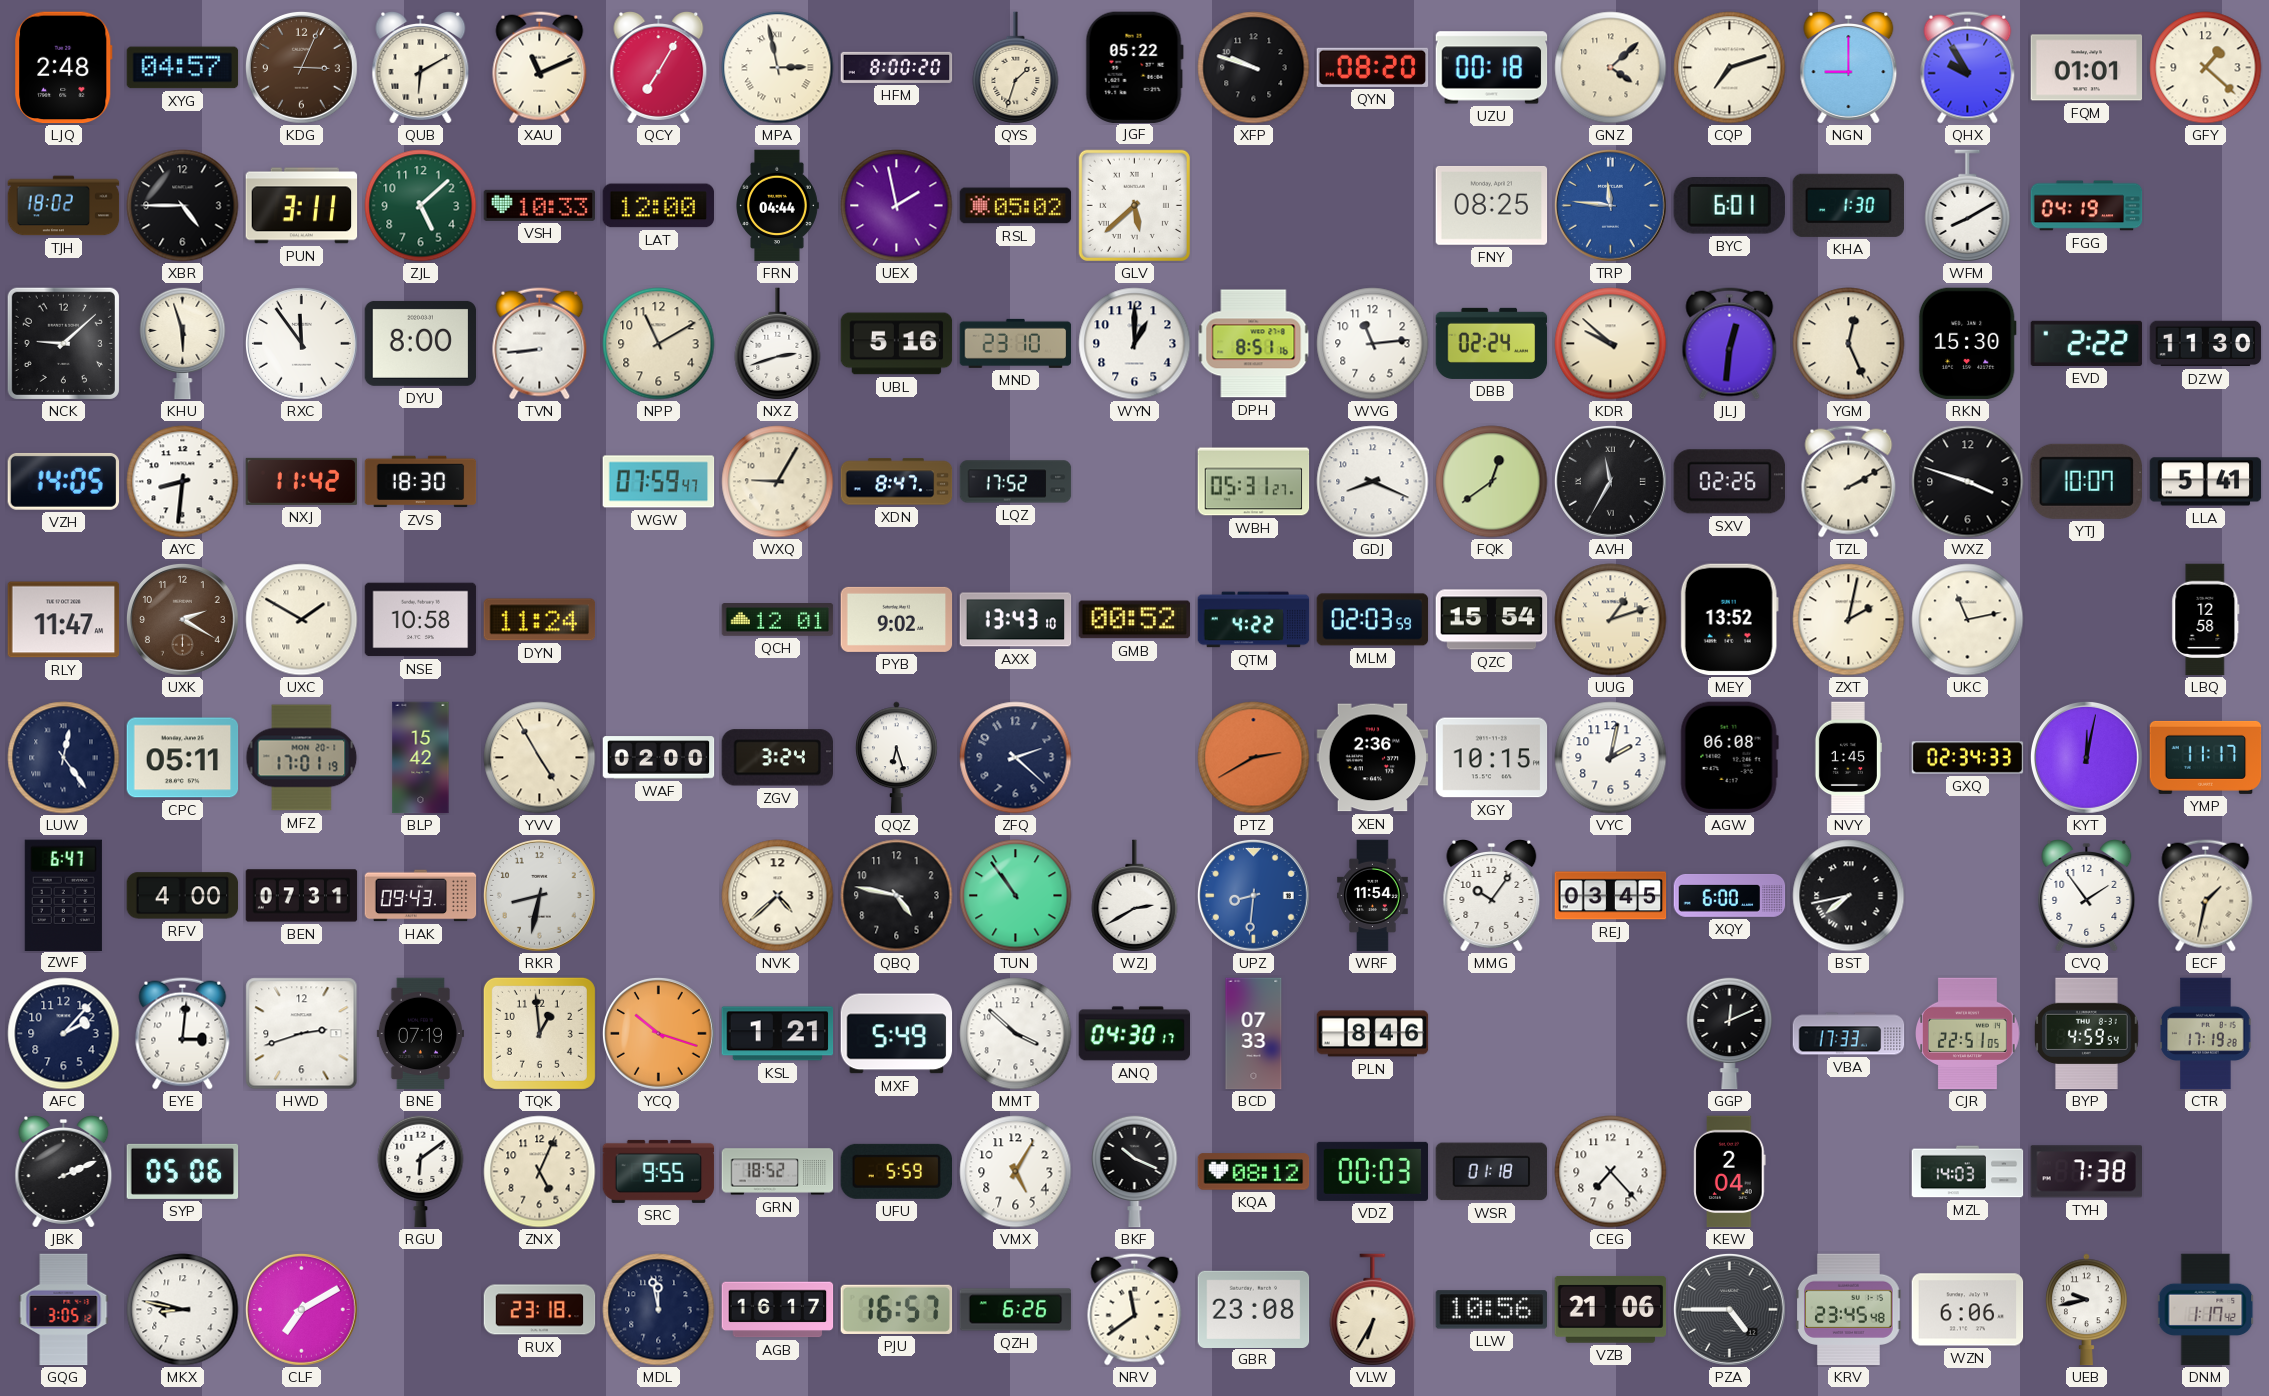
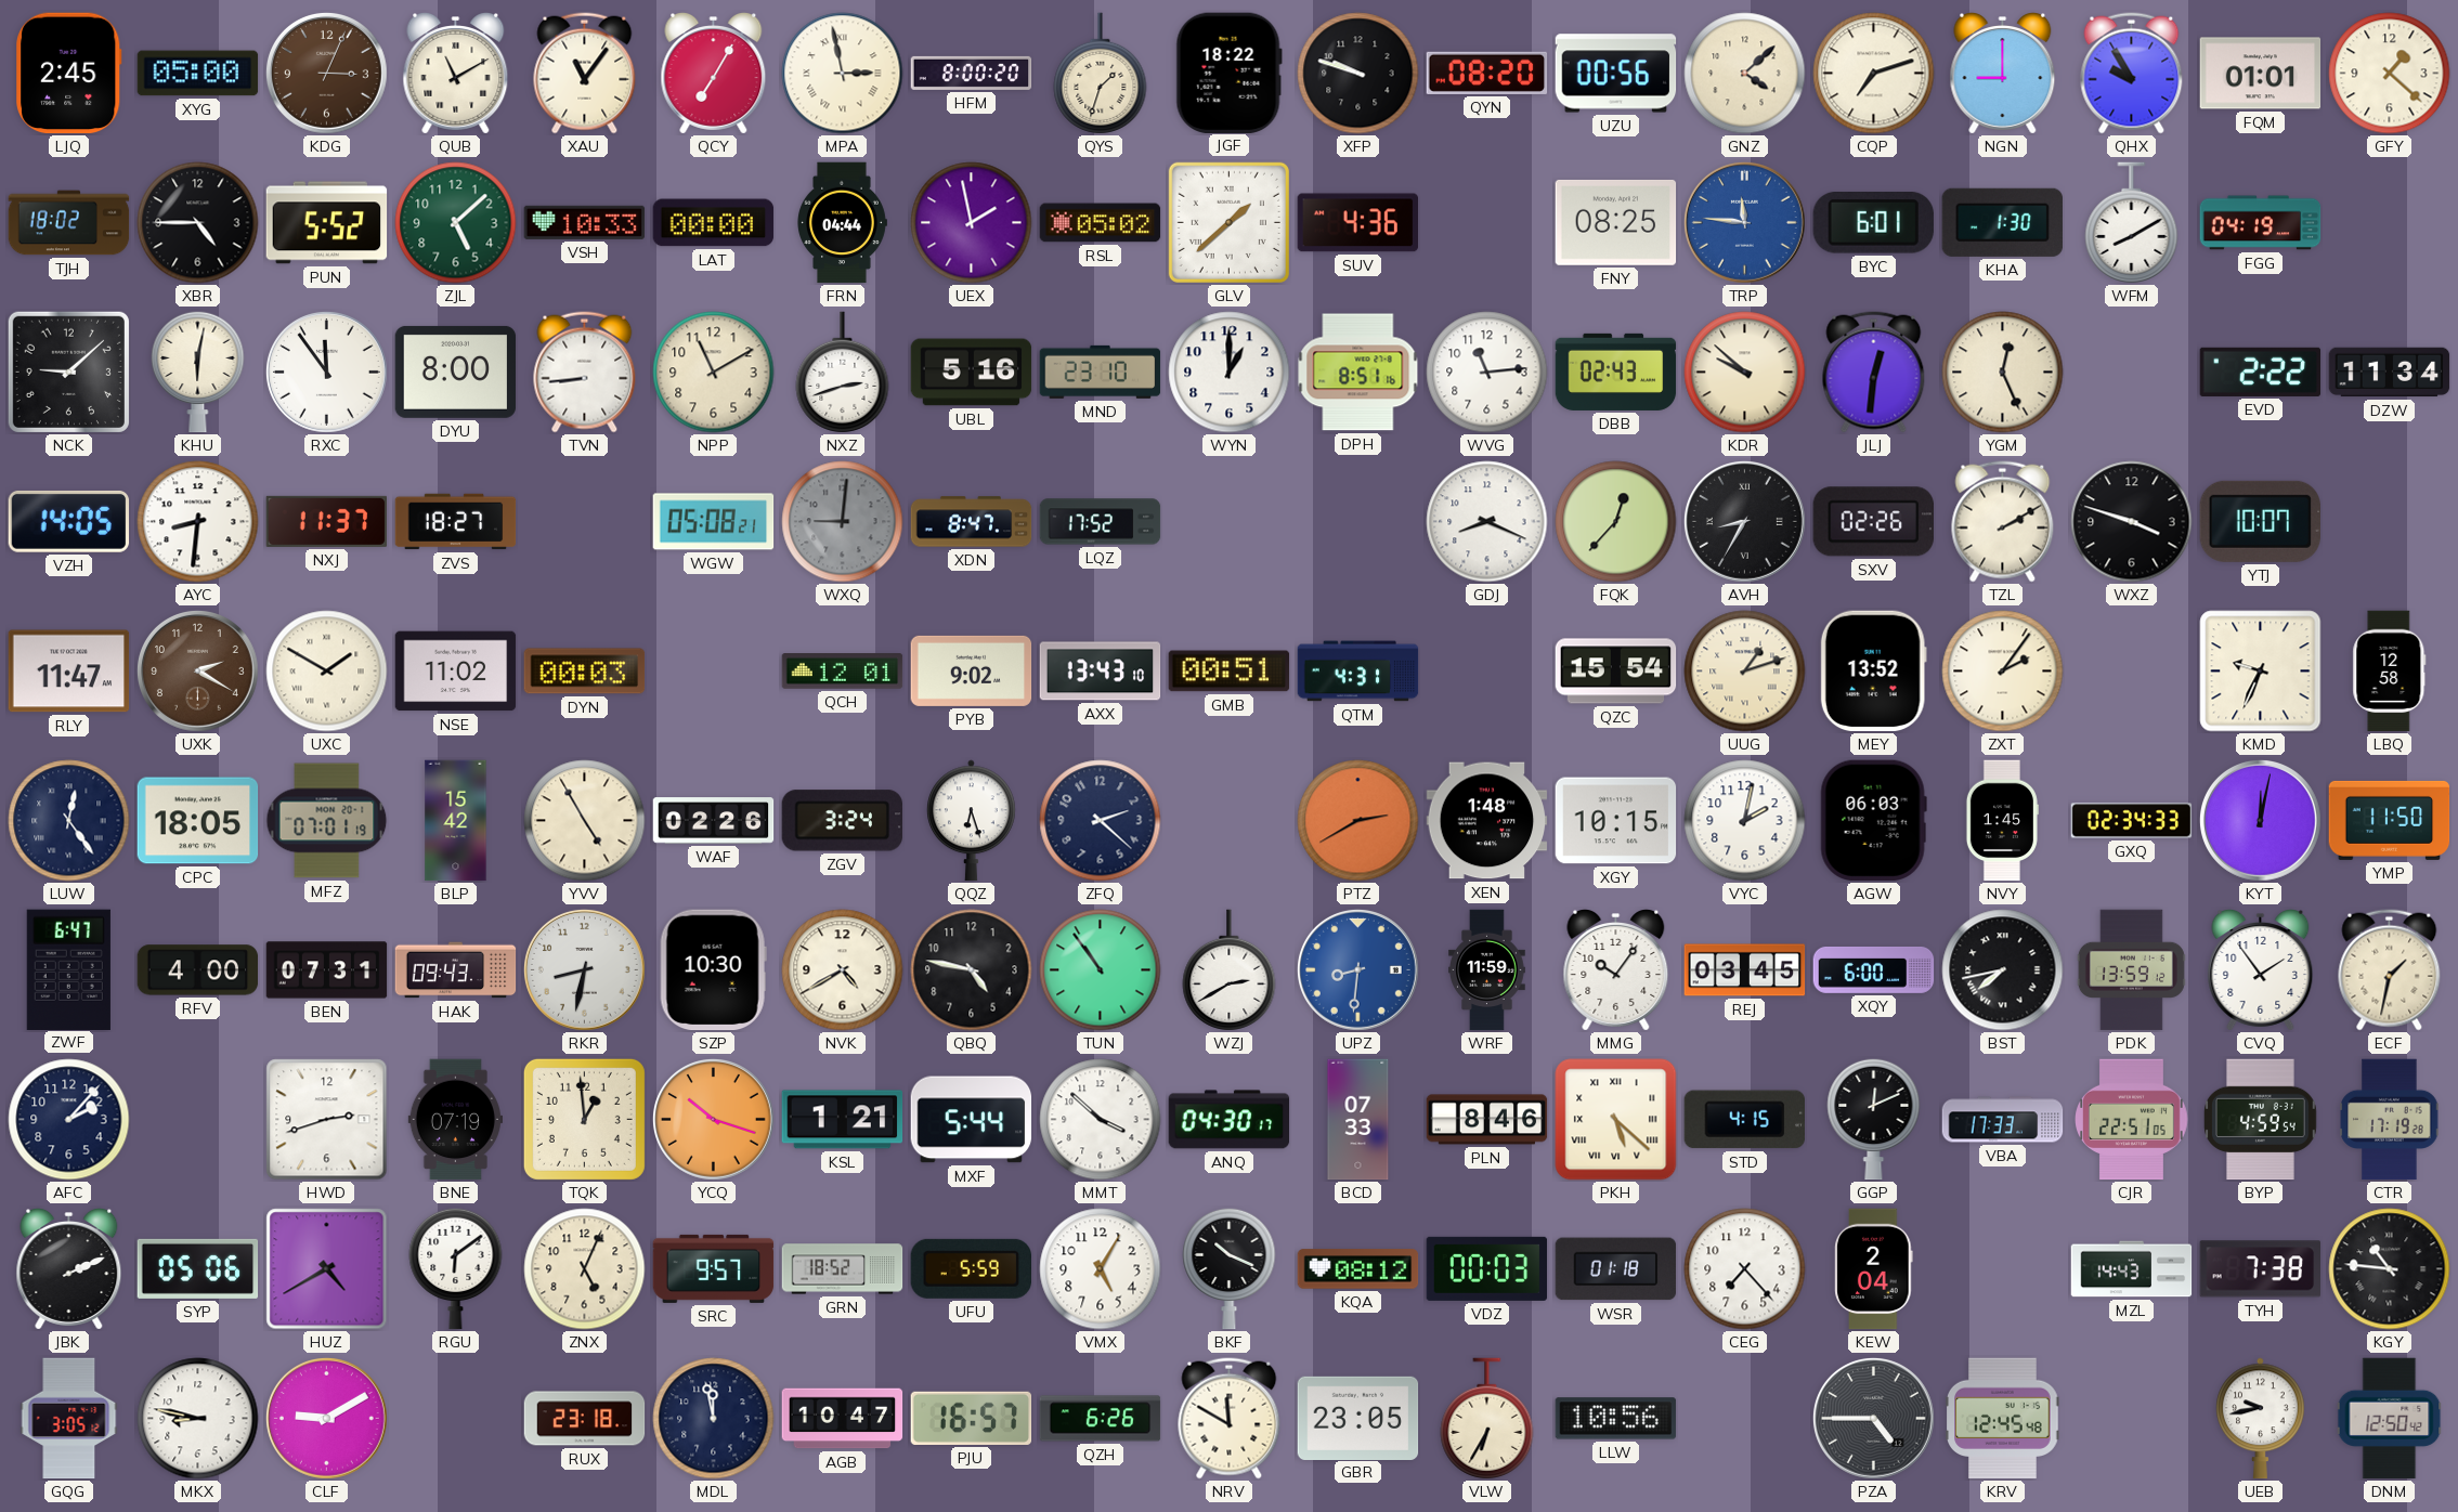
LJQ: 2:48 -> 2:45
XYG: 04:57 -> 05:00
QUB: 6:10 -> 11:10
XAU: 11:11 -> 11:06
JGF: 05:22 -> 18:22
UZU: 00:18 -> 00:56
PUN: 3:11 -> 5:52
LAT: 12:00 -> 00:00
GLV: 5:38 -> 1:38
SUV: none -> 4:36
KHU: 5:57 -> 6:02
DBB: 02:24 -> 02:43
RKN: 15:30 -> none
DZW: 11:30 -> 11:34
NXJ: 11:42 -> 11:37
ZVS: 18:30 -> 18:27
WGW: 07:59 -> 05:08
WXQ: 9:05 -> 9:01
WXQ dial: cream -> grey
WBH: 05:31 -> none
FQK: 12:39 -> 12:37
AVH: 11:35 -> 8:35
LLA: 5:41 -> none
NSE: 10:58 -> 11:02
DYN: 11:24 -> 00:03
GMB: 00:52 -> 00:51
QTM: 4:22 -> 4:31
MLM: 02:03 -> none
ZXT: 2:02 -> 2:06
UKC: 11:13 -> none
KMD: none -> 9:34
CPC: 05:11 -> 18:05
MFZ: 17:01 -> 07:01
WAF: 02:00 -> 02:26
XEN: 2:36 -> 1:48
AGW: 06:08 -> 06:03
YMP: 11:17 -> 11:50
SZP: none -> 10:30
NVK: 4:38 -> 4:40
WRF: 11:54 -> 11:59
PDK: none -> 13:59
EYE: 3:01 -> none
MXF: 5:49 -> 5:44
PKH: none -> 5:22
STD: none -> 4:15
HUZ: none -> 4:40
SRC: 9:55 -> 9:57
MZL: 14:03 -> 14:43
KGY: none -> 10:46
CLF: 7:10 -> 9:10
AGB: 16:17 -> 10:47
NRV: 11:39 -> 11:50
GBR: 23:08 -> 23:05
VZB: 21:06 -> none
KRV: 23:45 -> 12:45
WZN: 6:06 -> none
DNM: 1:17 -> 12:50
